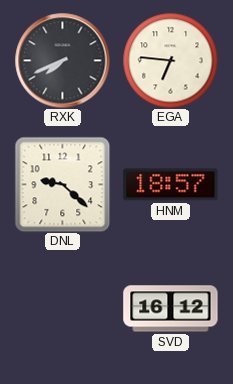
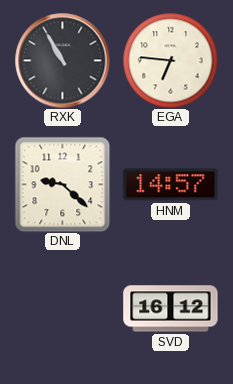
RXK: 7:41 -> 10:55
HNM: 18:57 -> 14:57
